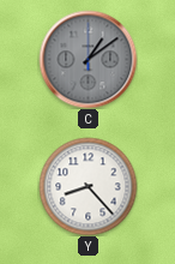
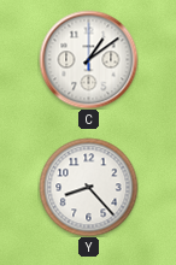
C dial: grey -> white
